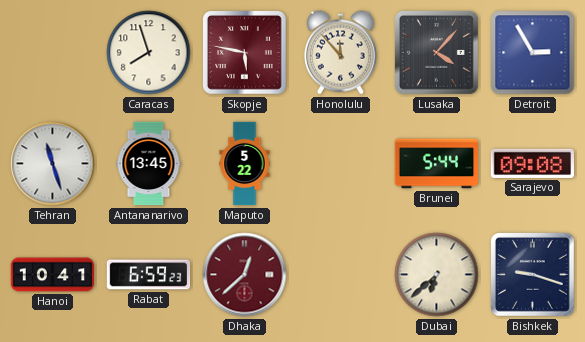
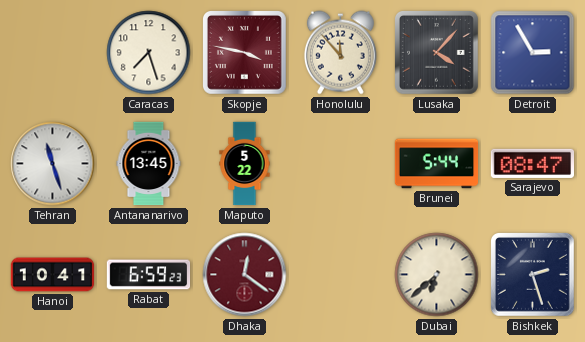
Caracas: 7:57 -> 7:27
Skopje: 5:47 -> 3:47
Sarajevo: 09:08 -> 08:47
Dhaka: 12:38 -> 12:21
Bishkek: 9:18 -> 2:27
